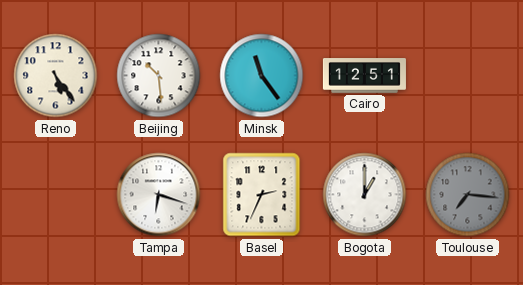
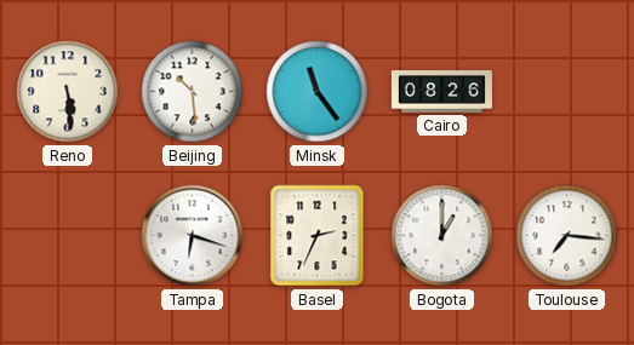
Reno: 5:24 -> 5:29
Cairo: 12:51 -> 08:26
Toulouse dial: grey -> white
